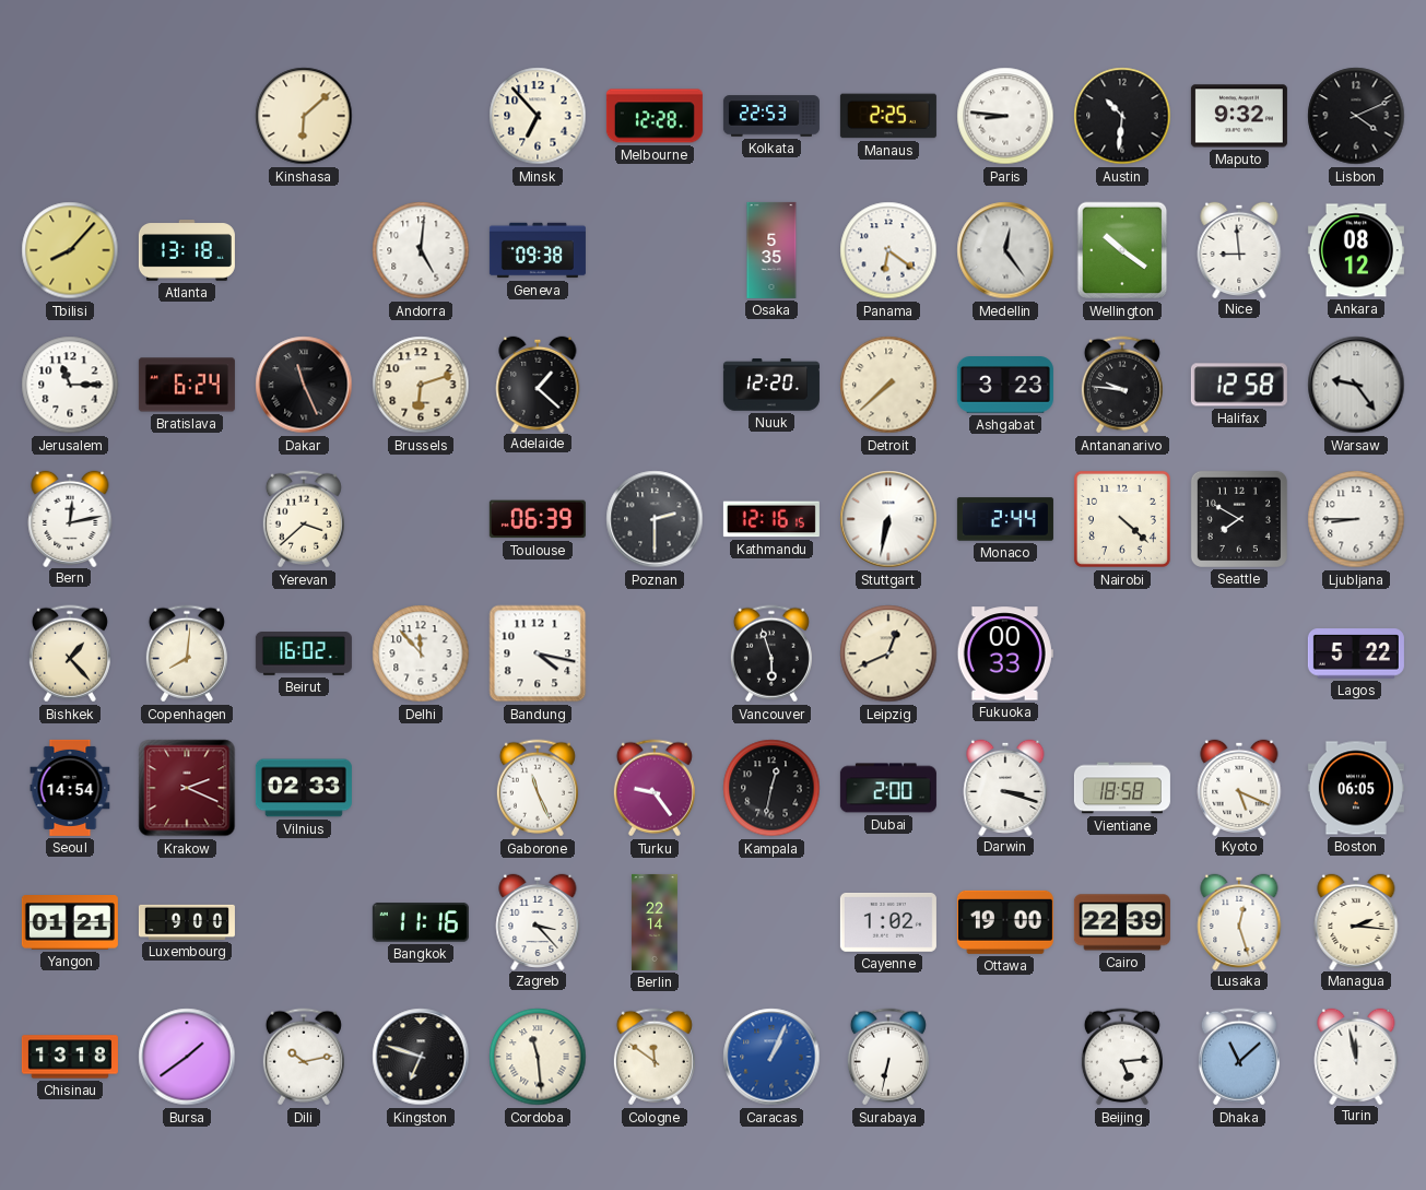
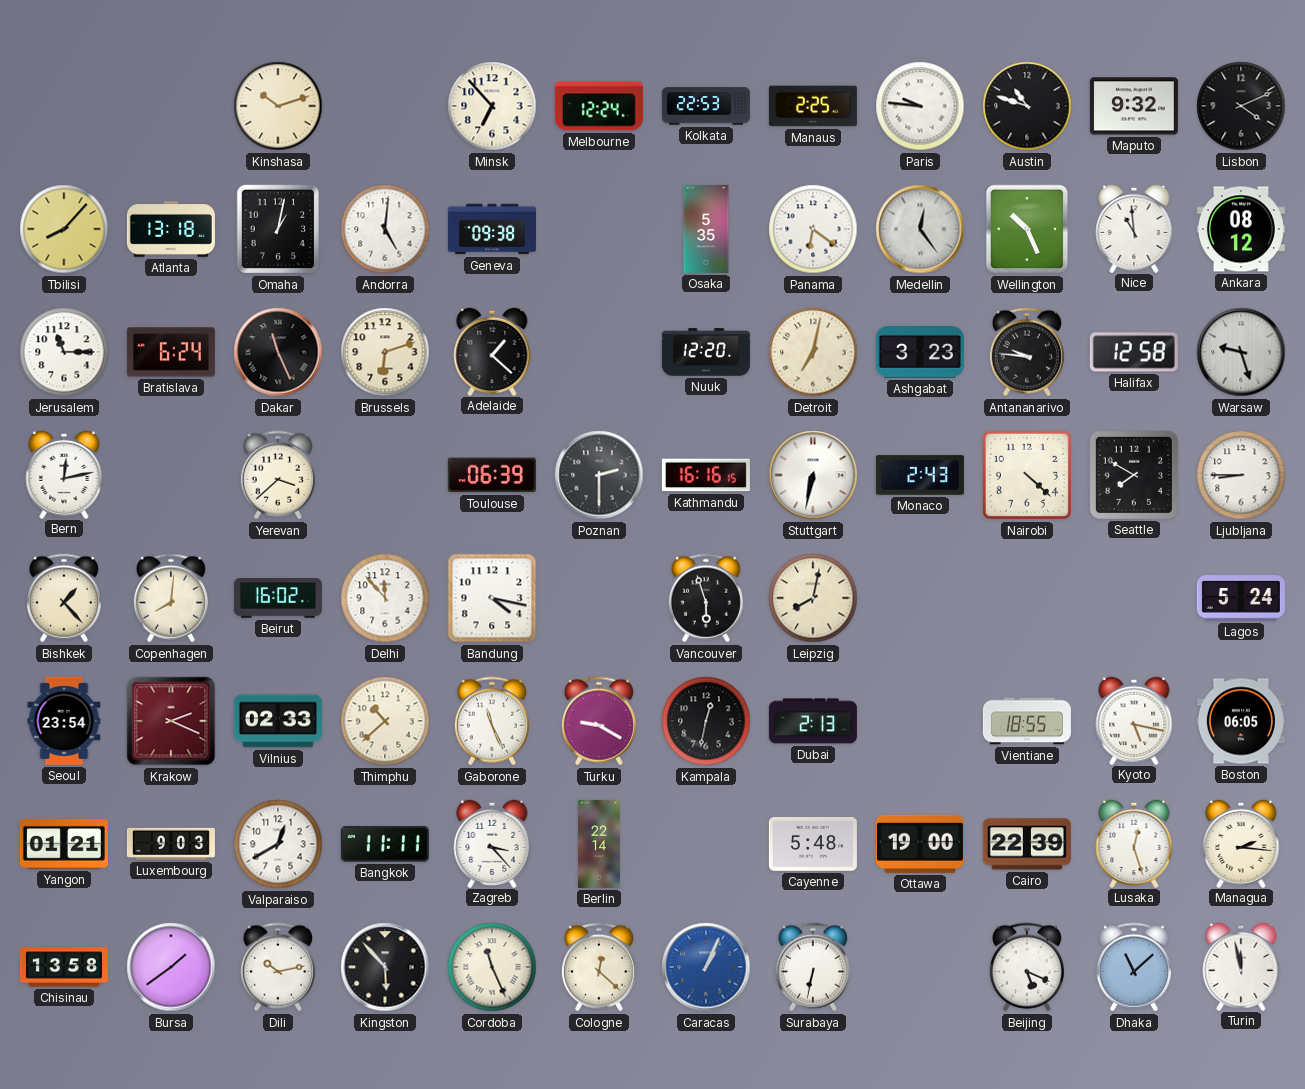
Kinshasa: 6:08 -> 10:12
Melbourne: 12:28 -> 12:24
Paris: 8:46 -> 9:46
Austin: 10:31 -> 10:48
Omaha: none -> 1:02
Wellington: 10:21 -> 10:26
Nice: 8:59 -> 10:59
Detroit: 7:38 -> 7:02
Warsaw: 9:24 -> 9:27
Kathmandu: 12:16 -> 16:16
Monaco: 2:44 -> 2:43
Leipzig: 12:41 -> 8:02
Fukuoka: 00:33 -> none
Lagos: 5:22 -> 5:24
Seoul: 14:54 -> 23:54
Thimphu: none -> 10:38
Turku: 9:24 -> 9:20
Dubai: 2:00 -> 2:13
Darwin: 3:18 -> none
Vientiane: 18:58 -> 18:55
Kyoto: 5:19 -> 5:17
Luxembourg: 9:00 -> 9:03
Valparaiso: none -> 12:40
Bangkok: 11:16 -> 11:11
Cayenne: 1:02 -> 5:48
Chisinau: 13:18 -> 13:58
Kingston: 6:48 -> 5:53
Cordoba: 11:29 -> 11:26
Cologne: 11:51 -> 12:22
Beijing: 5:14 -> 5:19
